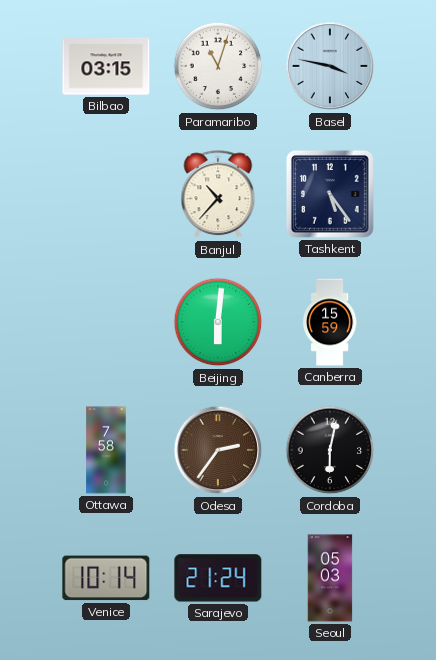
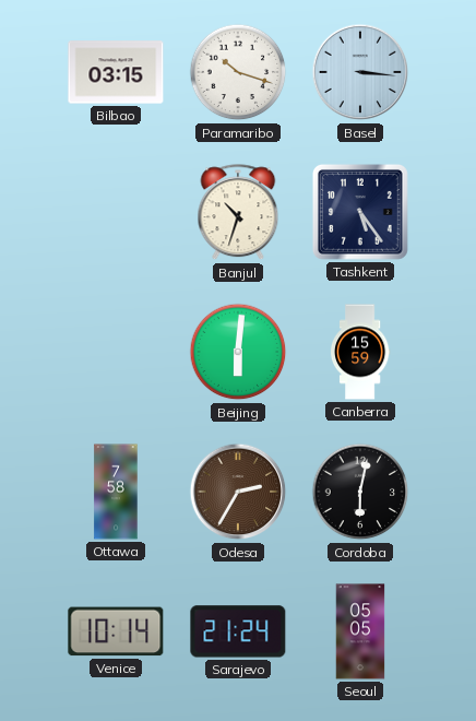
Paramaribo: 11:03 -> 10:18
Basel: 3:47 -> 3:16
Banjul: 10:37 -> 10:33
Odesa: 2:36 -> 2:35
Seoul: 05:03 -> 05:05
